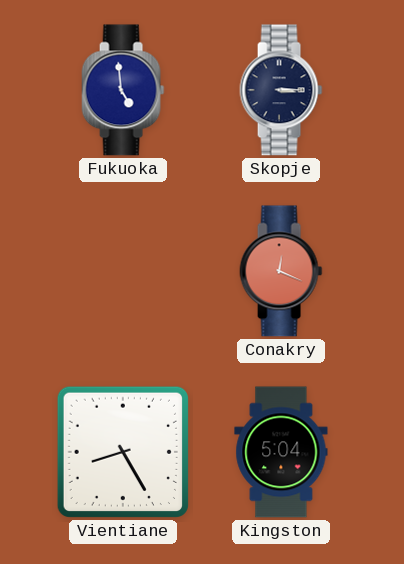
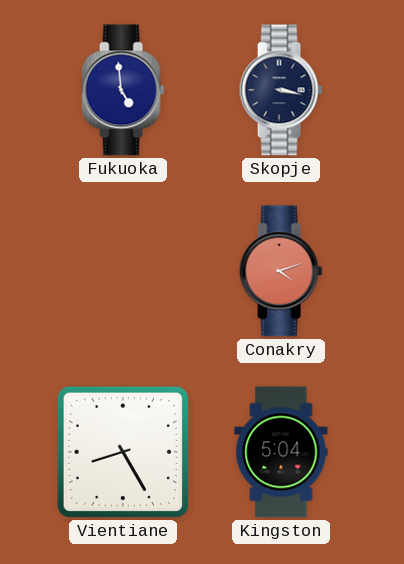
Skopje: 3:15 -> 3:17
Conakry: 12:19 -> 4:12
